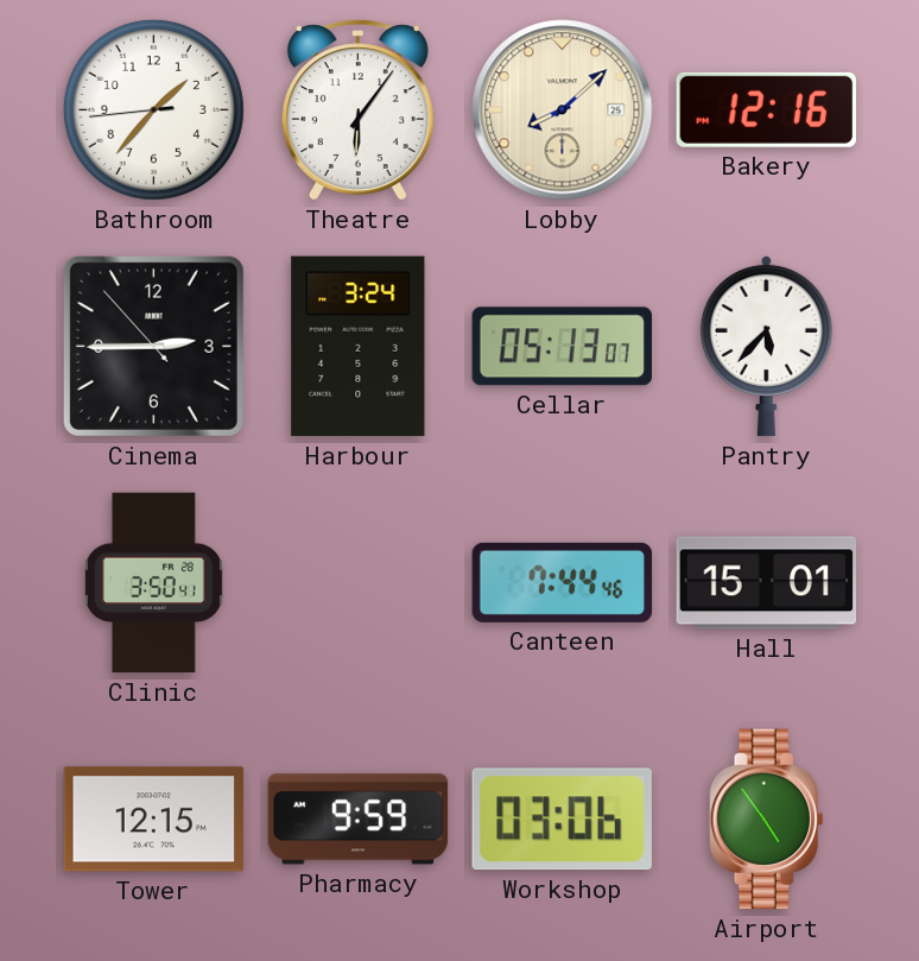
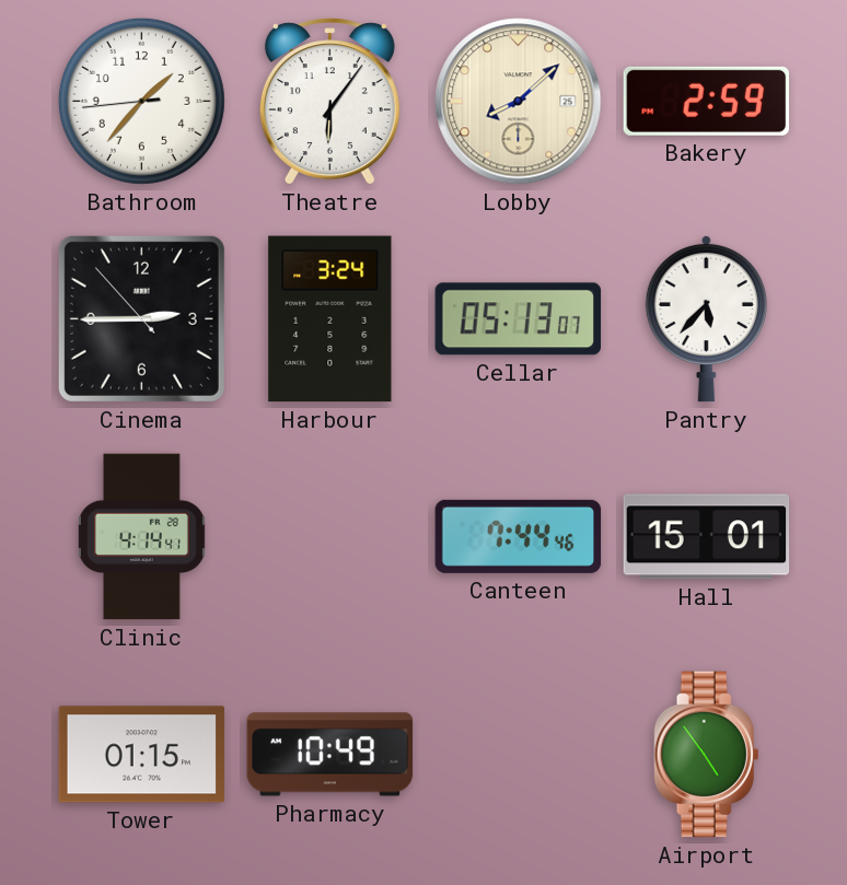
Bakery: 12:16 -> 2:59
Clinic: 3:50 -> 4:14
Tower: 12:15 -> 01:15
Pharmacy: 9:59 -> 10:49
Workshop: 03:06 -> none
